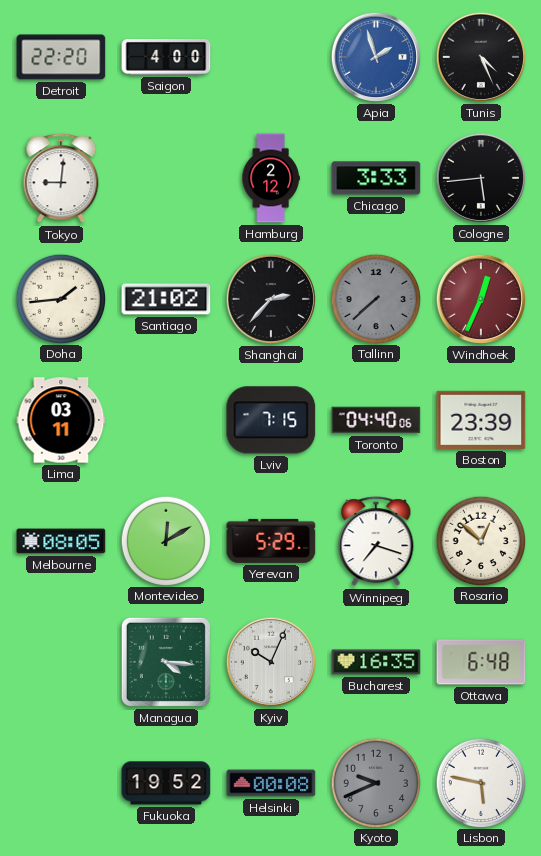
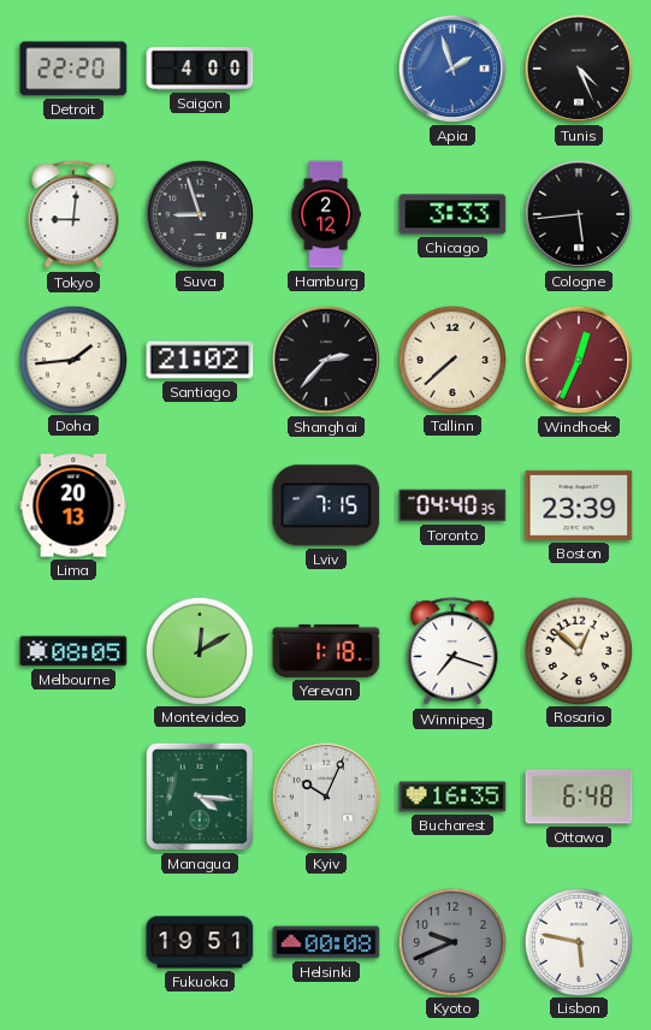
Suva: none -> 8:57
Tallinn dial: grey -> cream
Lima: 03:11 -> 20:13
Toronto: 04:40:06 -> 04:40:35
Yerevan: 5:29 -> 1:18
Fukuoka: 19:52 -> 19:51
